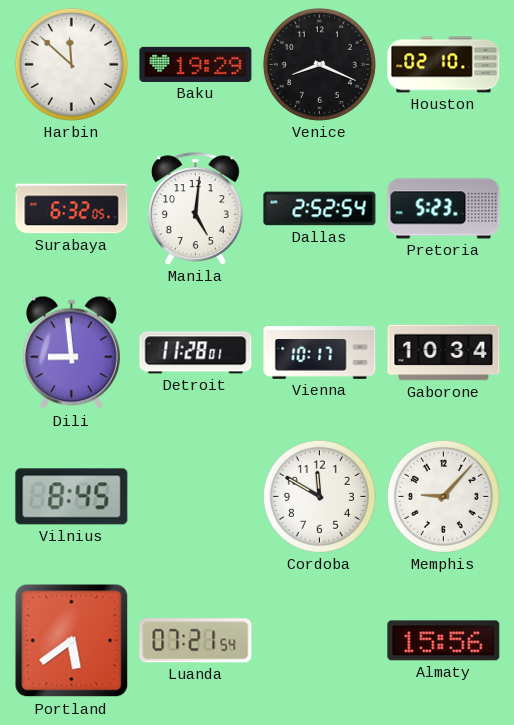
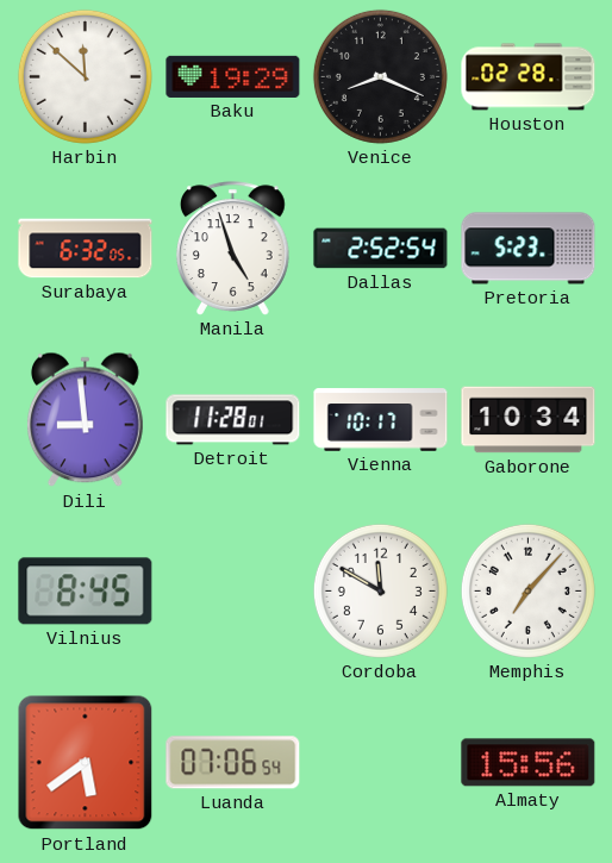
Houston: 02:10 -> 02:28
Manila: 5:01 -> 4:57
Memphis: 9:07 -> 7:07
Luanda: 07:21 -> 07:06
